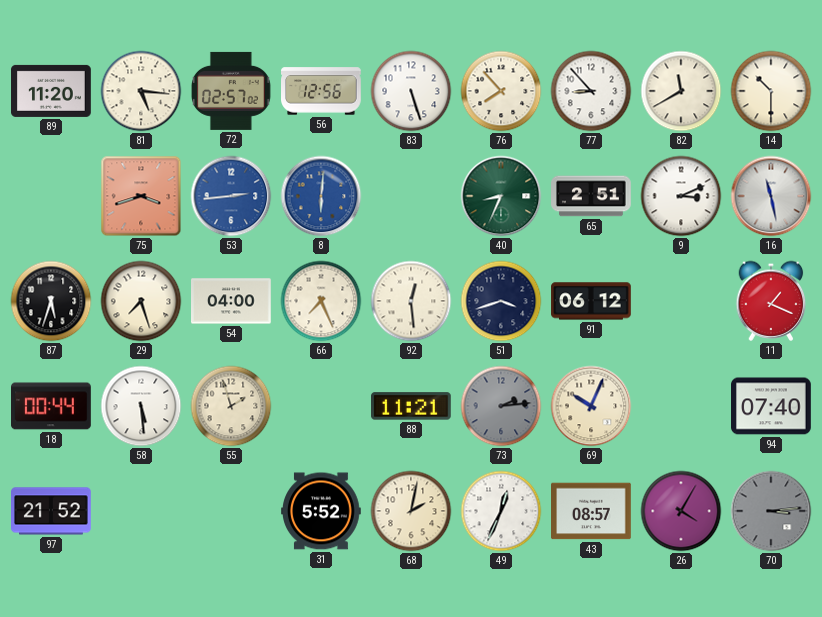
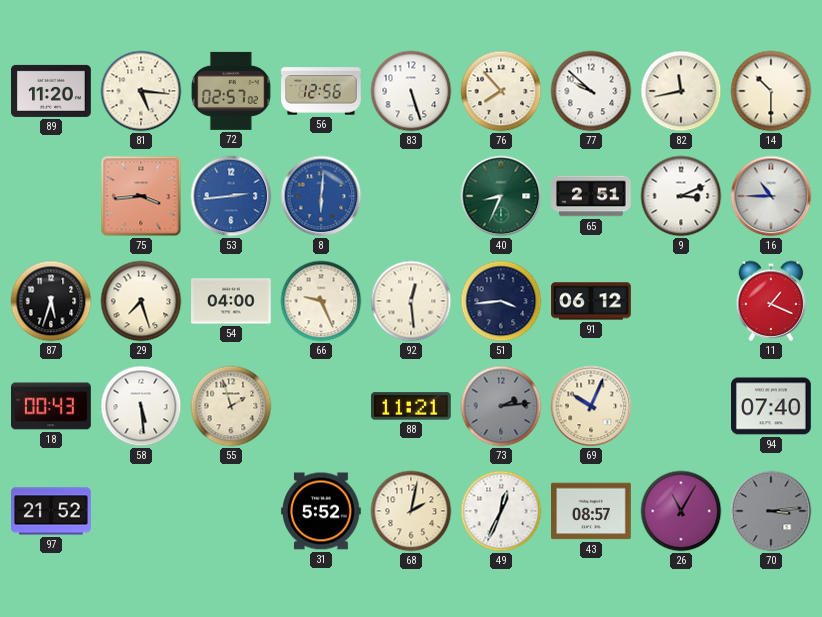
77: 8:53 -> 9:52
82: 11:40 -> 11:43
75: 3:42 -> 3:44
16: 11:28 -> 10:45
66: 7:26 -> 9:26
51: 3:42 -> 3:44
18: 00:44 -> 00:43
26: 4:05 -> 11:05
